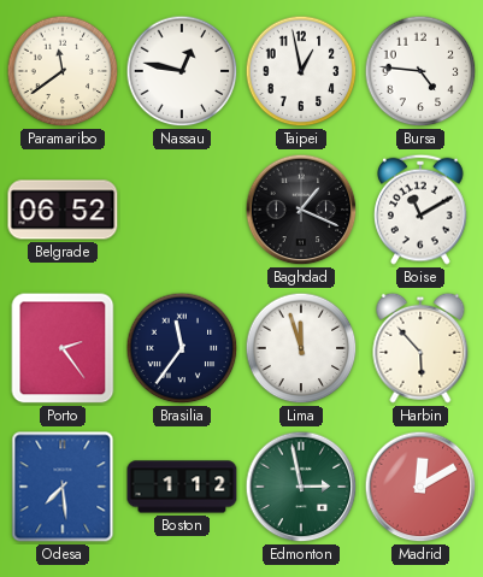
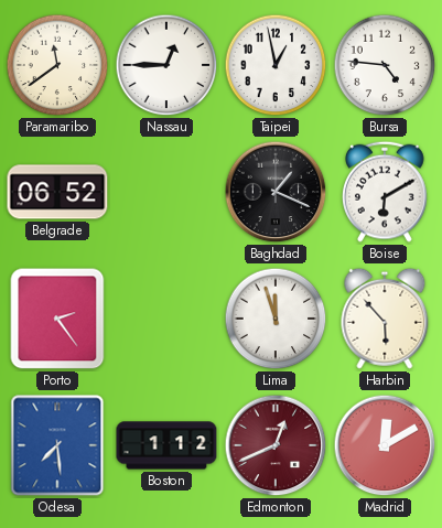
Nassau: 12:47 -> 12:45
Boise: 11:10 -> 6:10
Brasilia: 11:36 -> none
Edmonton: 2:58 -> 12:41
Edmonton dial: green -> burgundy
